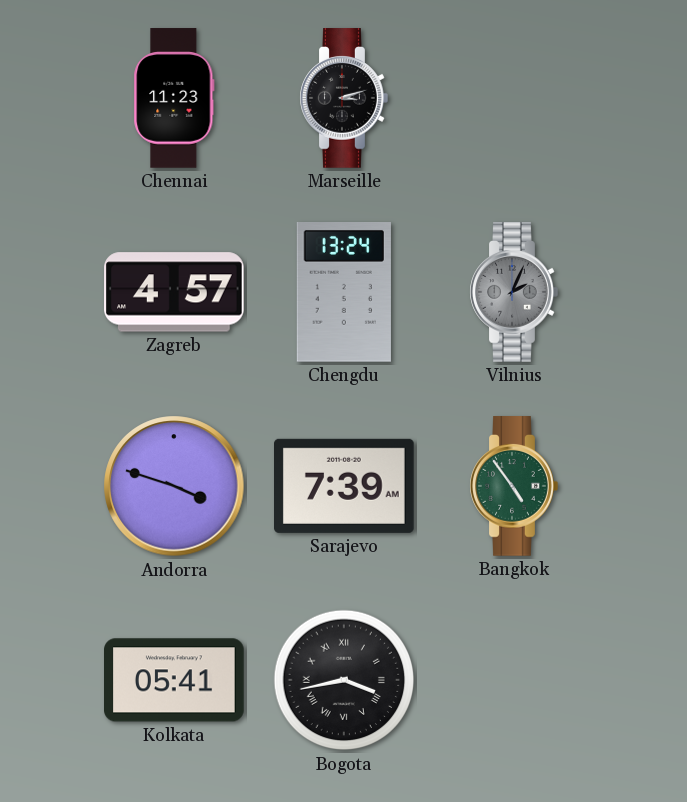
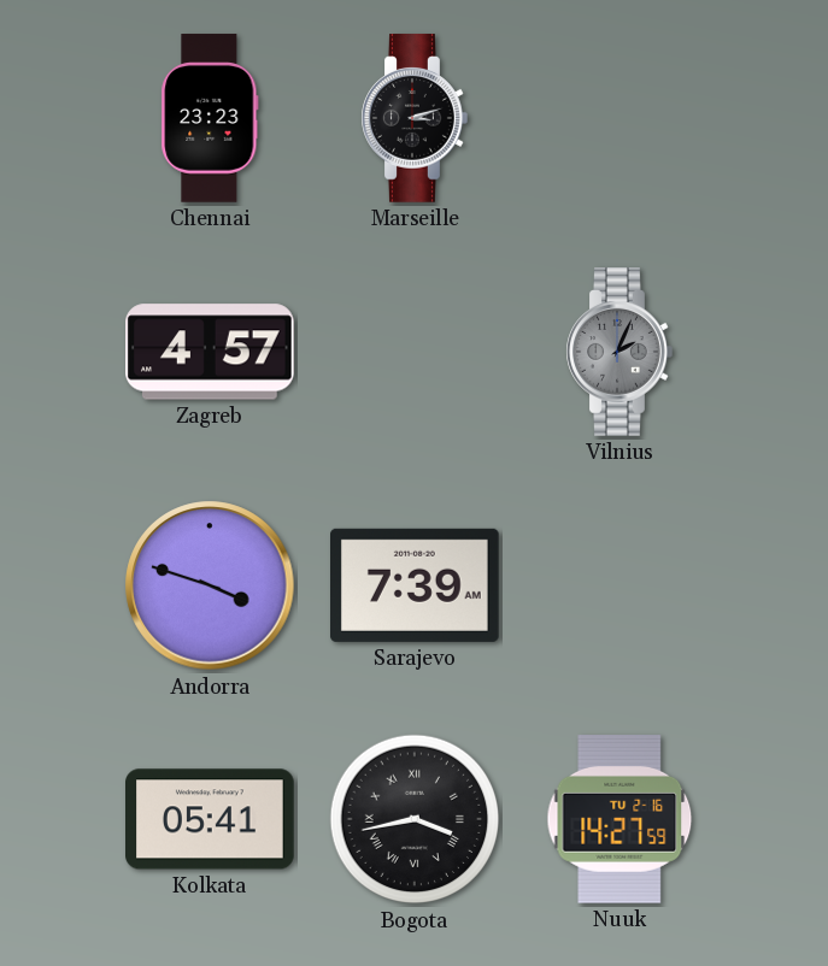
Chennai: 11:23 -> 23:23
Chengdu: 13:24 -> none
Bangkok: 4:54 -> none
Nuuk: none -> 14:27
